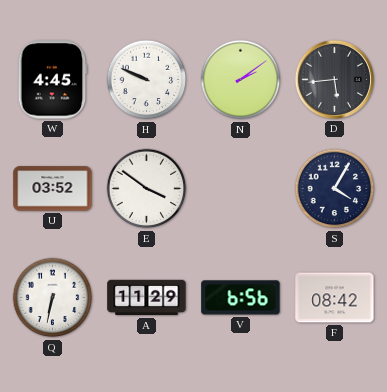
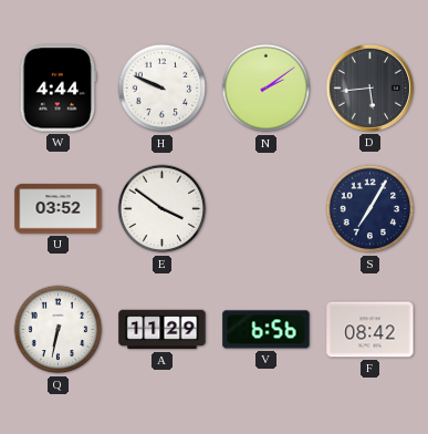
W: 4:45 -> 4:44
S: 4:05 -> 7:05
